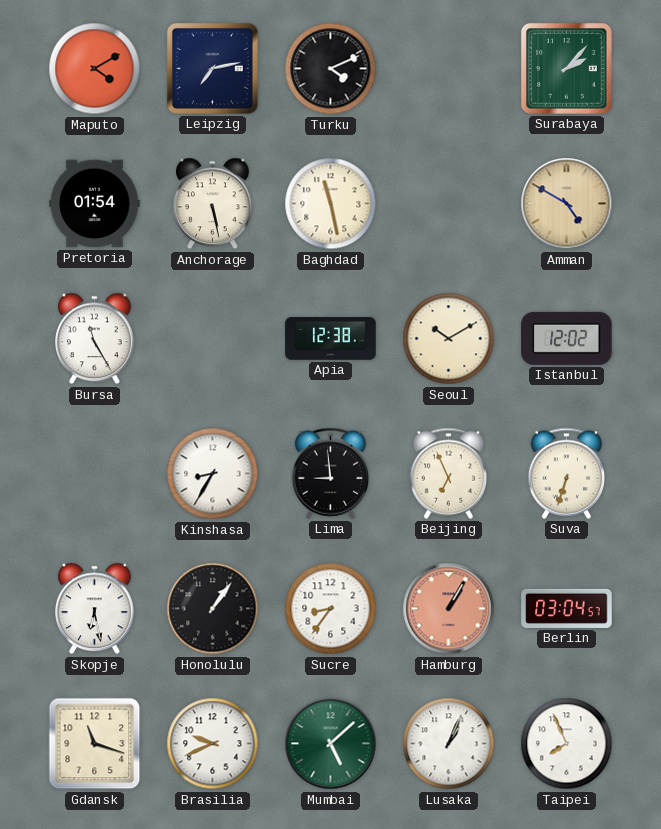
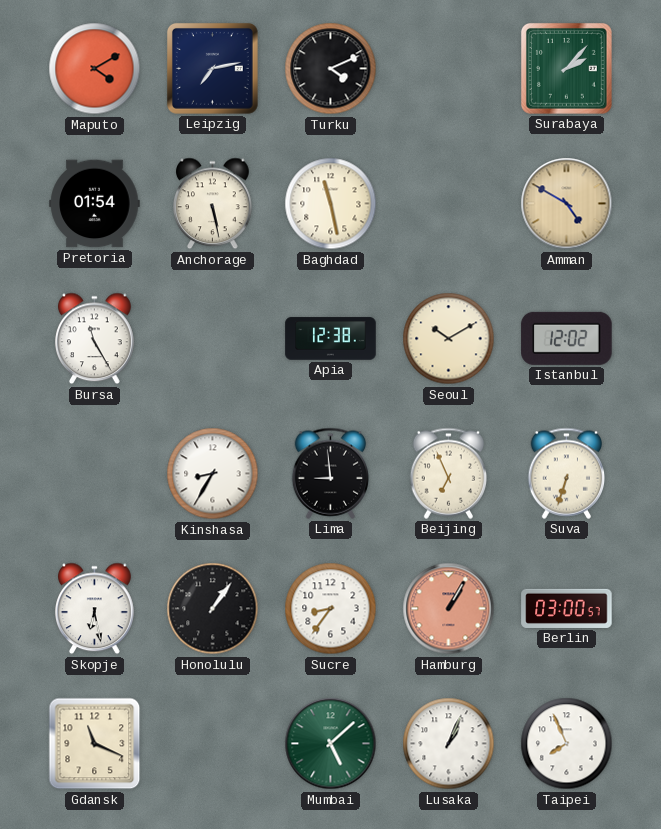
Berlin: 03:04 -> 03:00
Gdansk: 11:18 -> 11:19
Brasilia: 9:41 -> none
